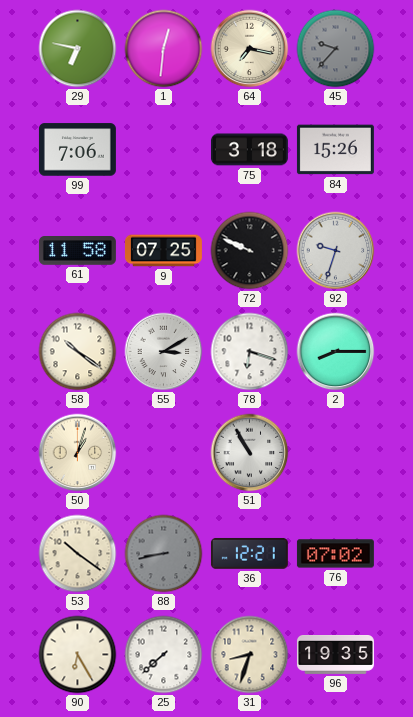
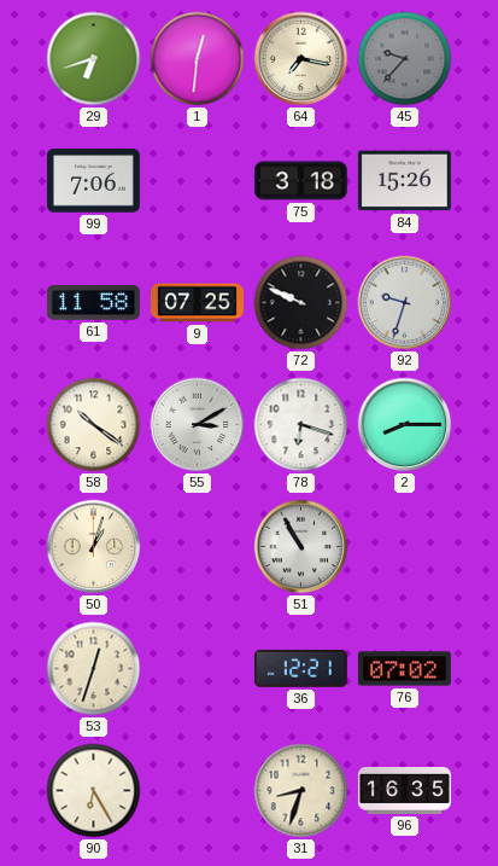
29: 6:47 -> 6:42
53: 10:21 -> 12:33
88: 8:43 -> none
25: 7:38 -> none
96: 19:35 -> 16:35
